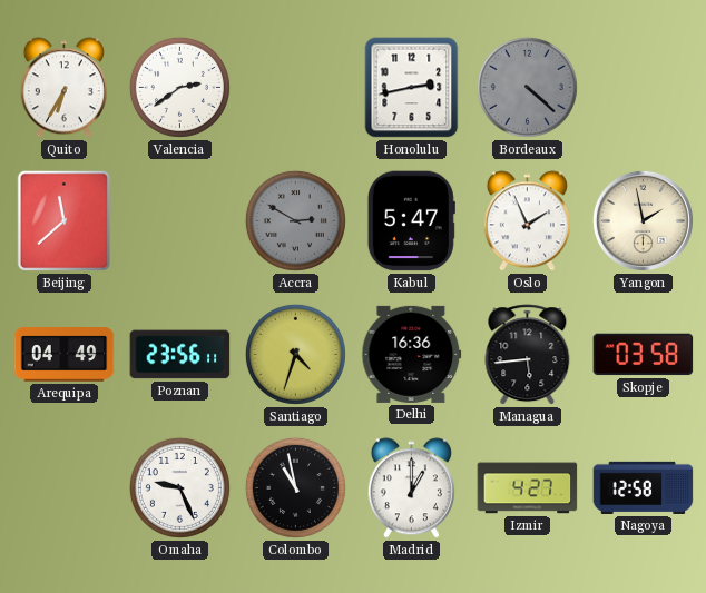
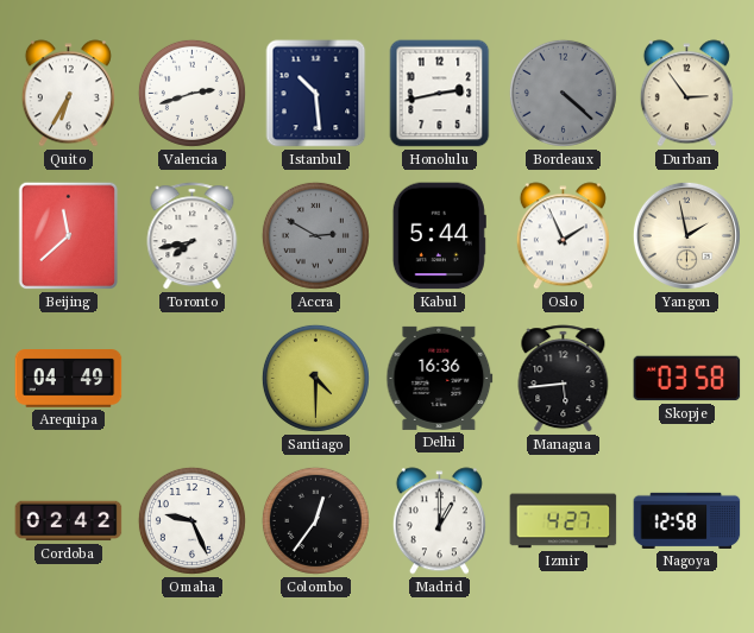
Valencia: 2:39 -> 2:42
Istanbul: none -> 10:29
Durban: none -> 2:54
Toronto: none -> 7:43
Kabul: 5:47 -> 5:44
Poznan: 23:56 -> none
Santiago: 4:33 -> 4:30
Cordoba: none -> 02:42
Colombo: 10:58 -> 12:36
